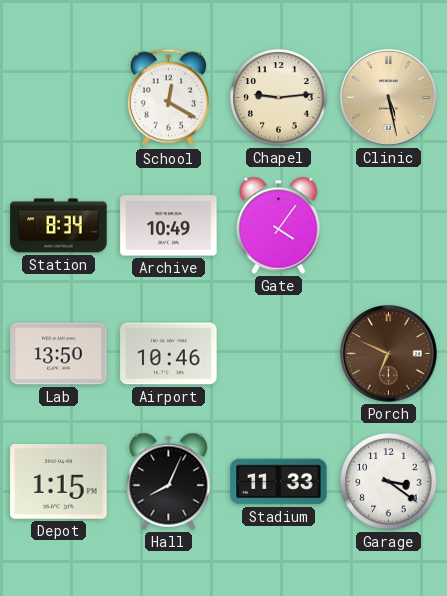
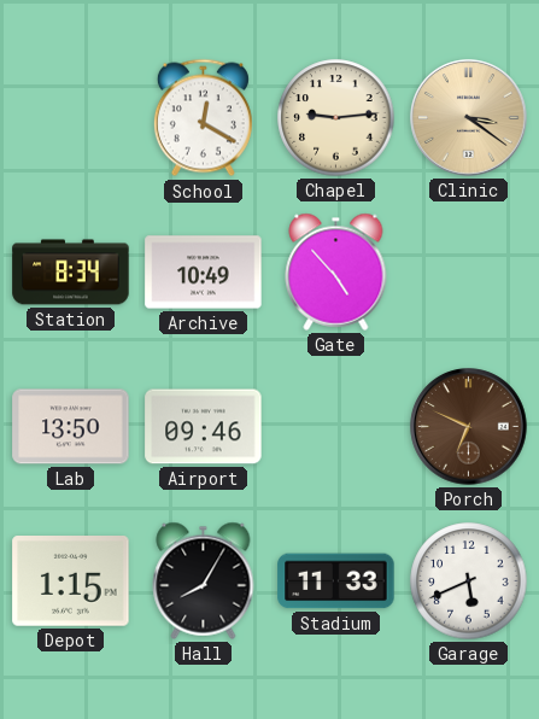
Clinic: 5:28 -> 3:21
Gate: 4:06 -> 4:53
Airport: 10:46 -> 09:46
Hall: 8:04 -> 8:05
Garage: 3:21 -> 5:41
